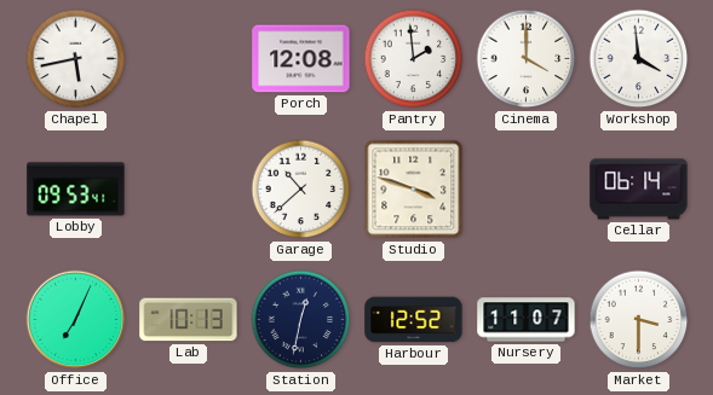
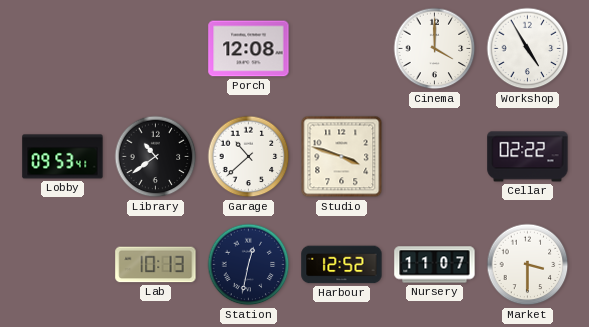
Chapel: 5:43 -> none
Pantry: 1:59 -> none
Workshop: 3:59 -> 4:55
Library: none -> 10:39
Cellar: 06:14 -> 02:22
Office: 7:04 -> none
